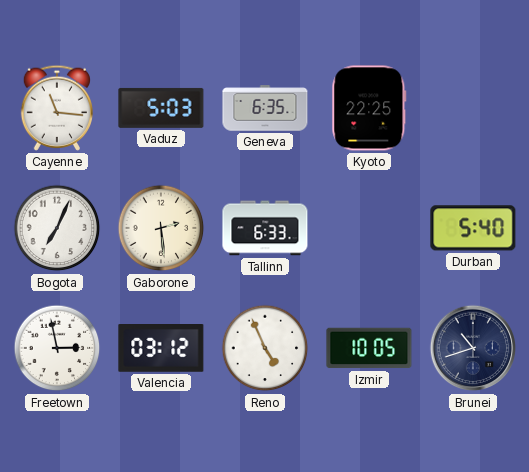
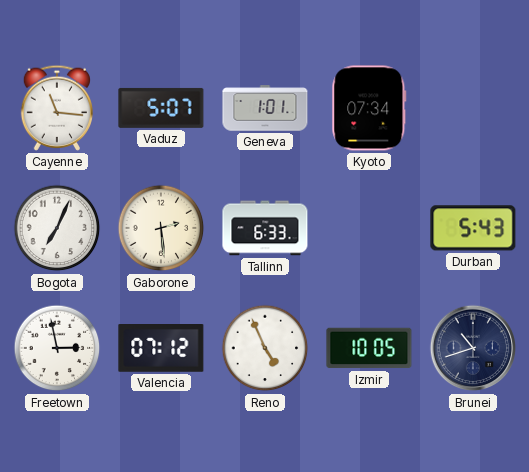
Vaduz: 5:03 -> 5:07
Geneva: 6:35 -> 1:01
Kyoto: 22:25 -> 07:34
Durban: 5:40 -> 5:43
Valencia: 03:12 -> 07:12
